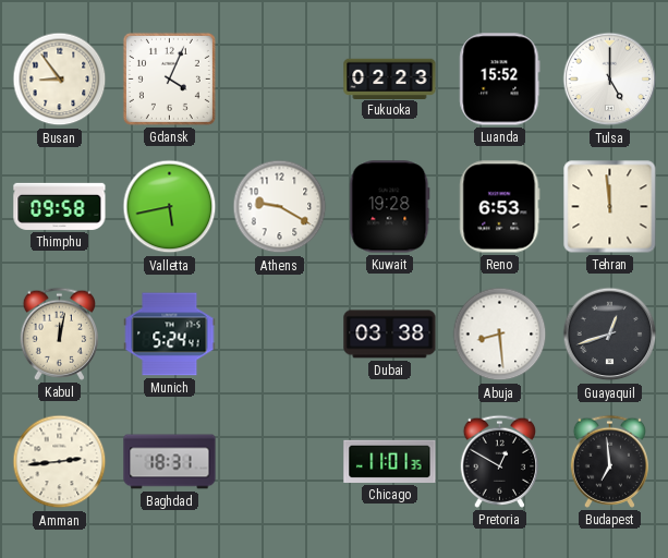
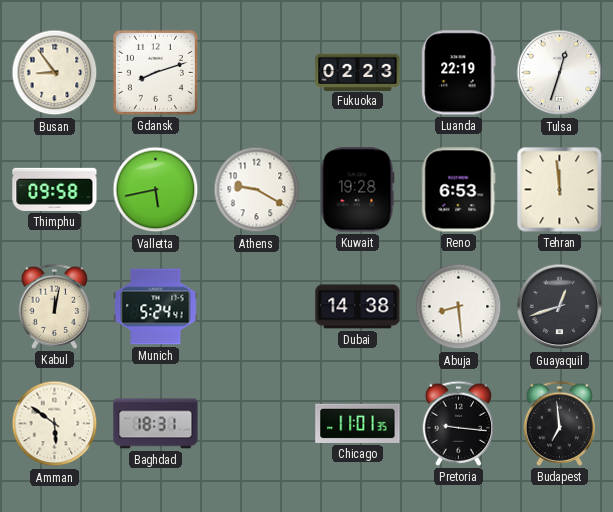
Gdansk: 4:04 -> 8:12
Luanda: 15:52 -> 22:19
Tulsa: 5:00 -> 12:33
Dubai: 03:38 -> 14:38
Amman: 2:44 -> 5:51
Pretoria: 12:50 -> 9:16
